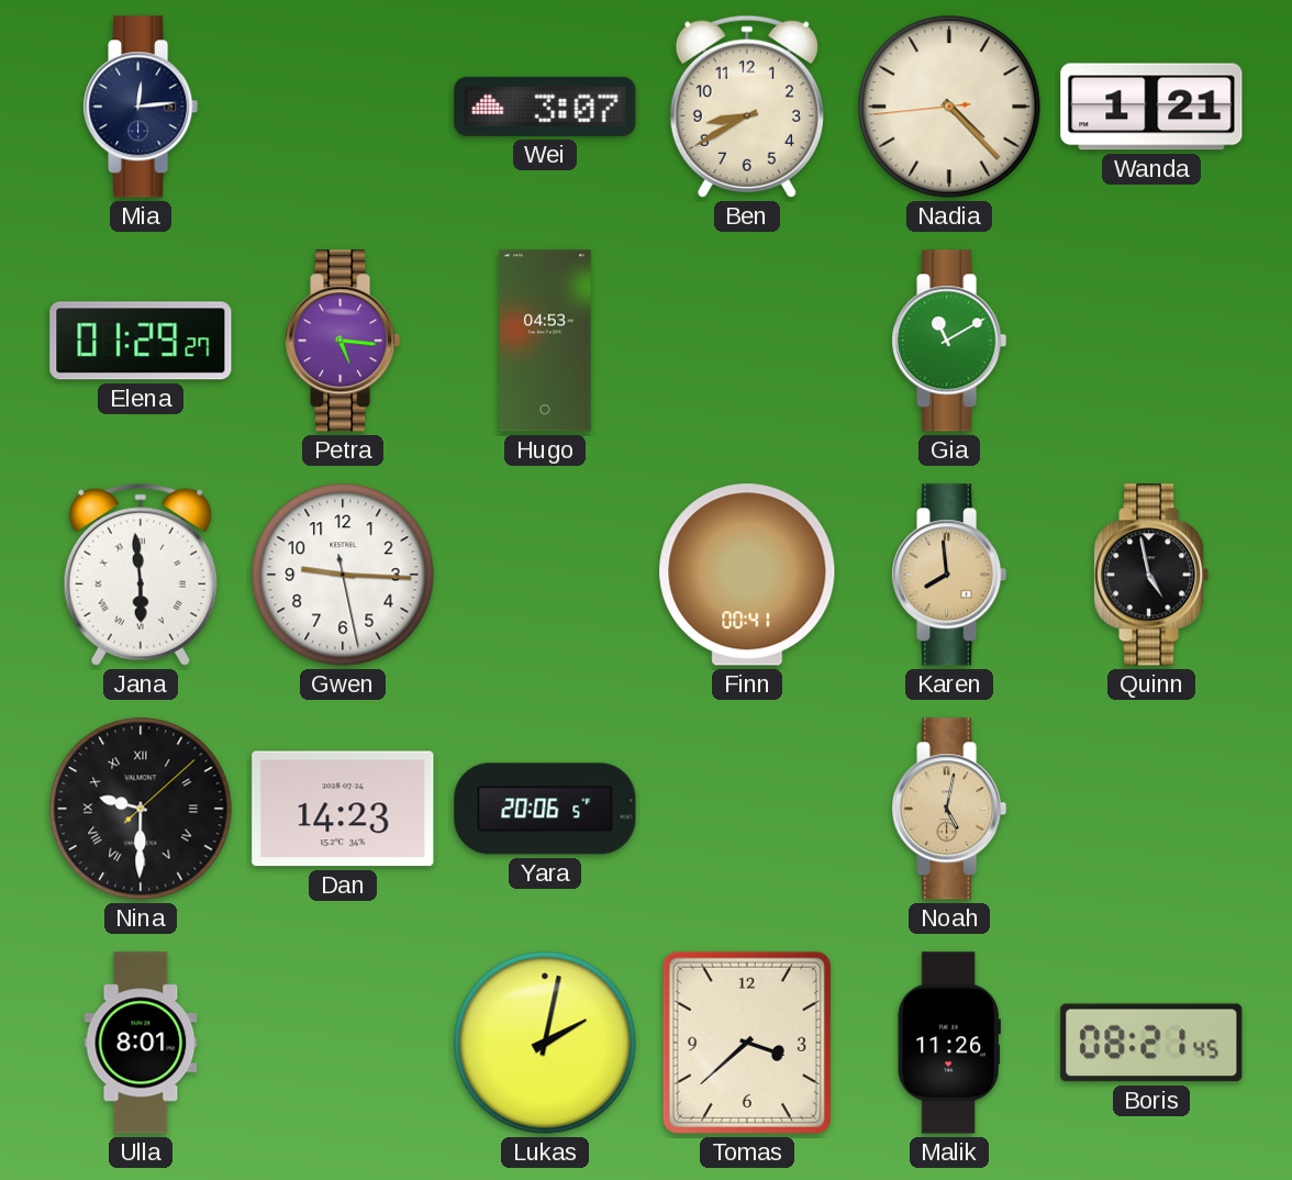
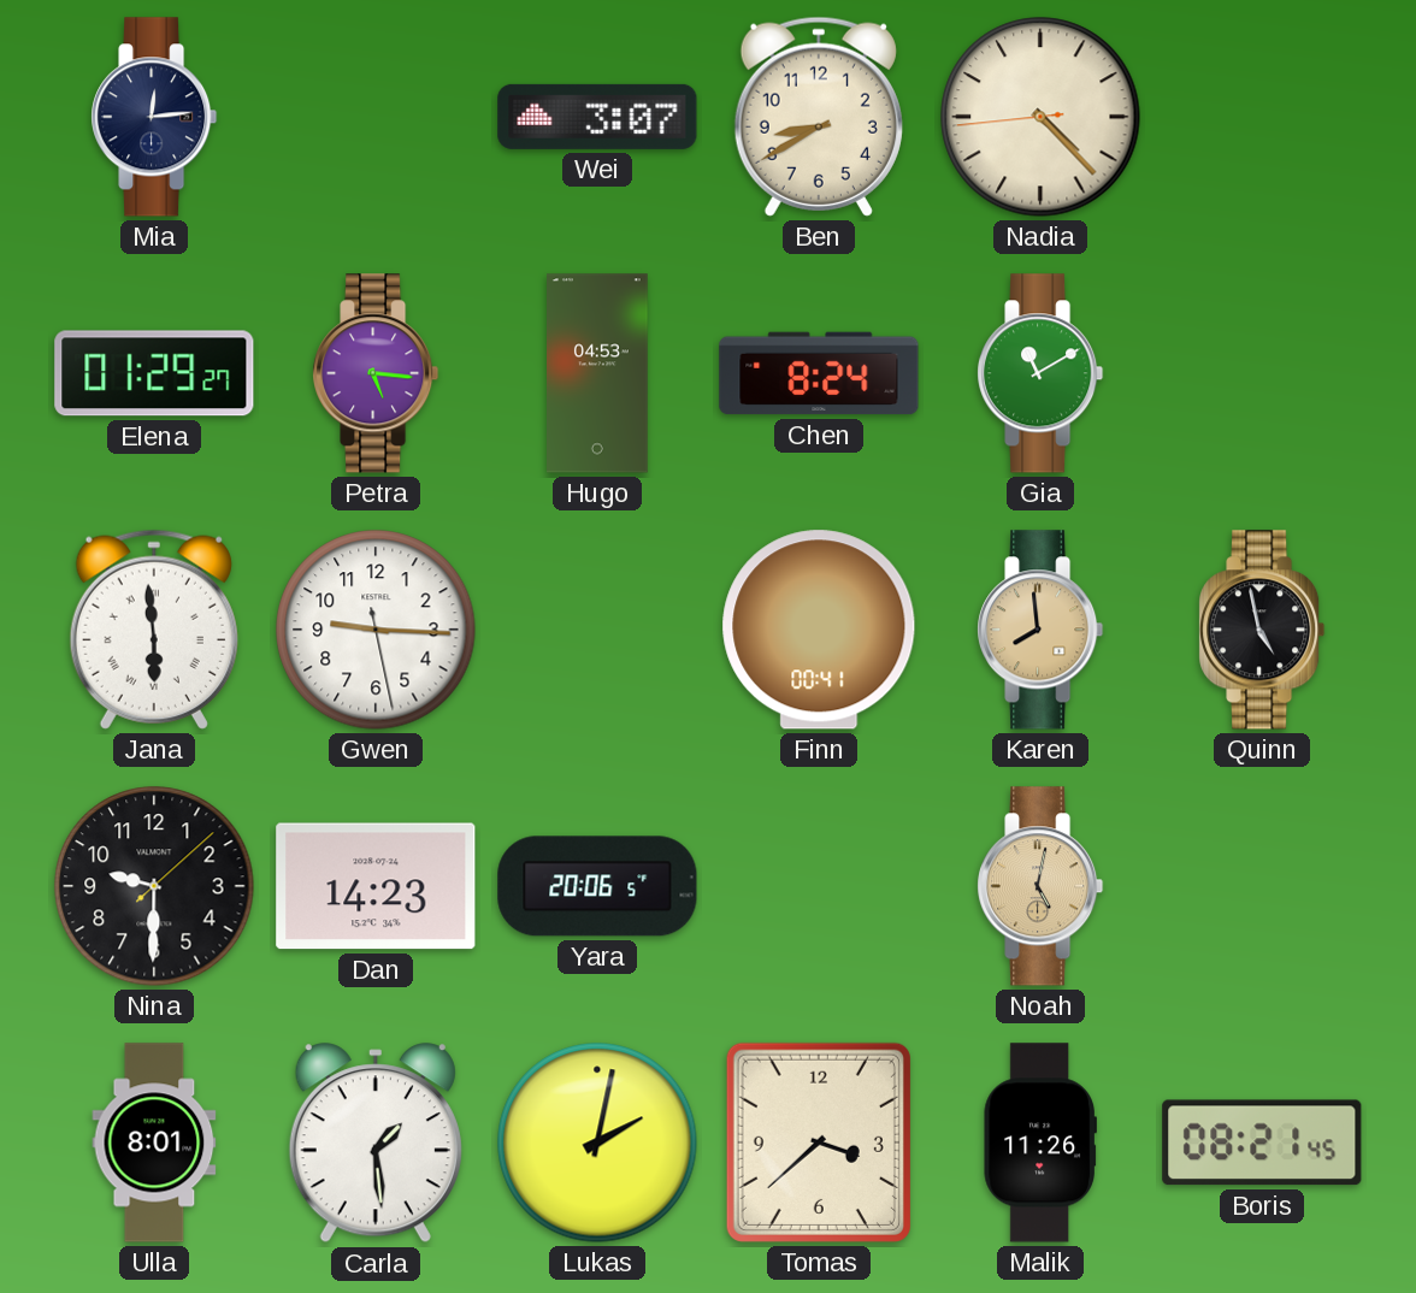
Wanda: 1:21 -> none
Chen: none -> 8:24
Nina numerals: Roman -> Arabic
Carla: none -> 1:29
